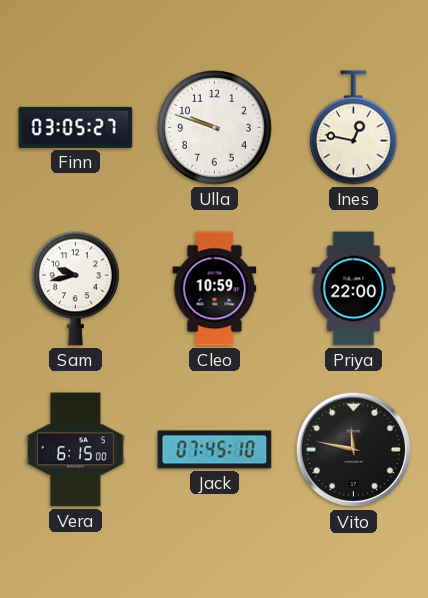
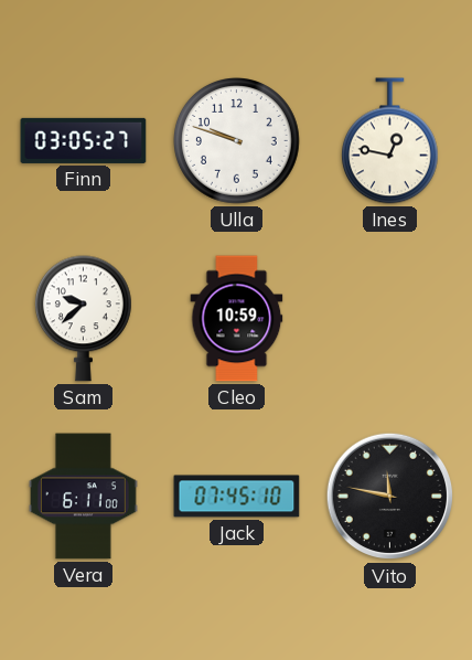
Sam: 9:43 -> 9:38
Priya: 22:00 -> none
Vera: 6:15 -> 6:11
